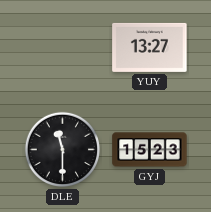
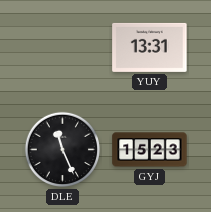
YUY: 13:27 -> 13:31
DLE: 11:30 -> 11:26
